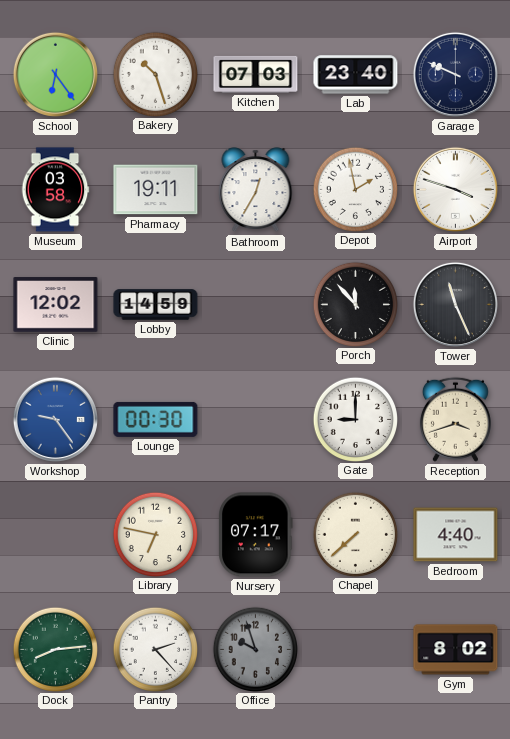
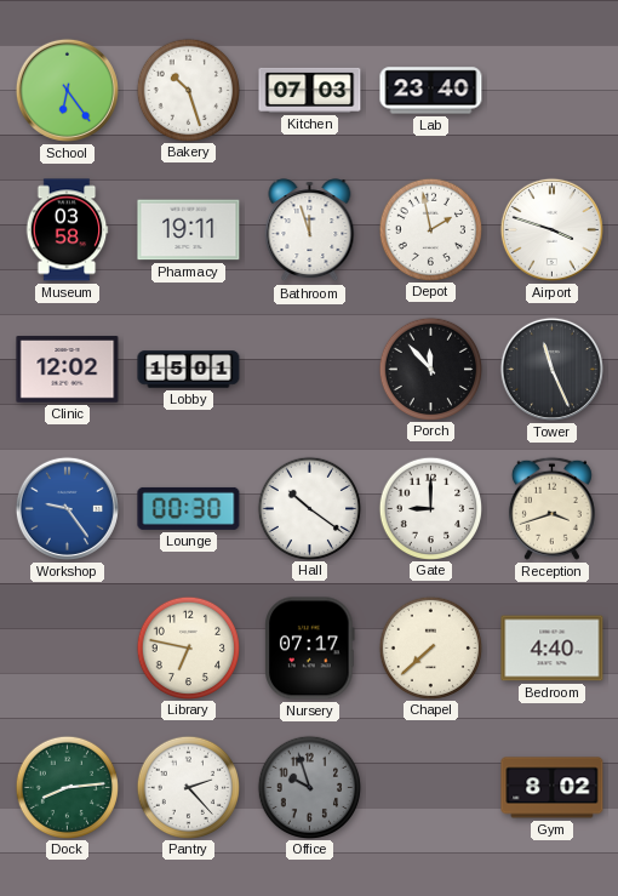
Garage: 9:49 -> none
Bathroom: 12:35 -> 11:57
Lobby: 14:59 -> 15:01
Hall: none -> 10:21
